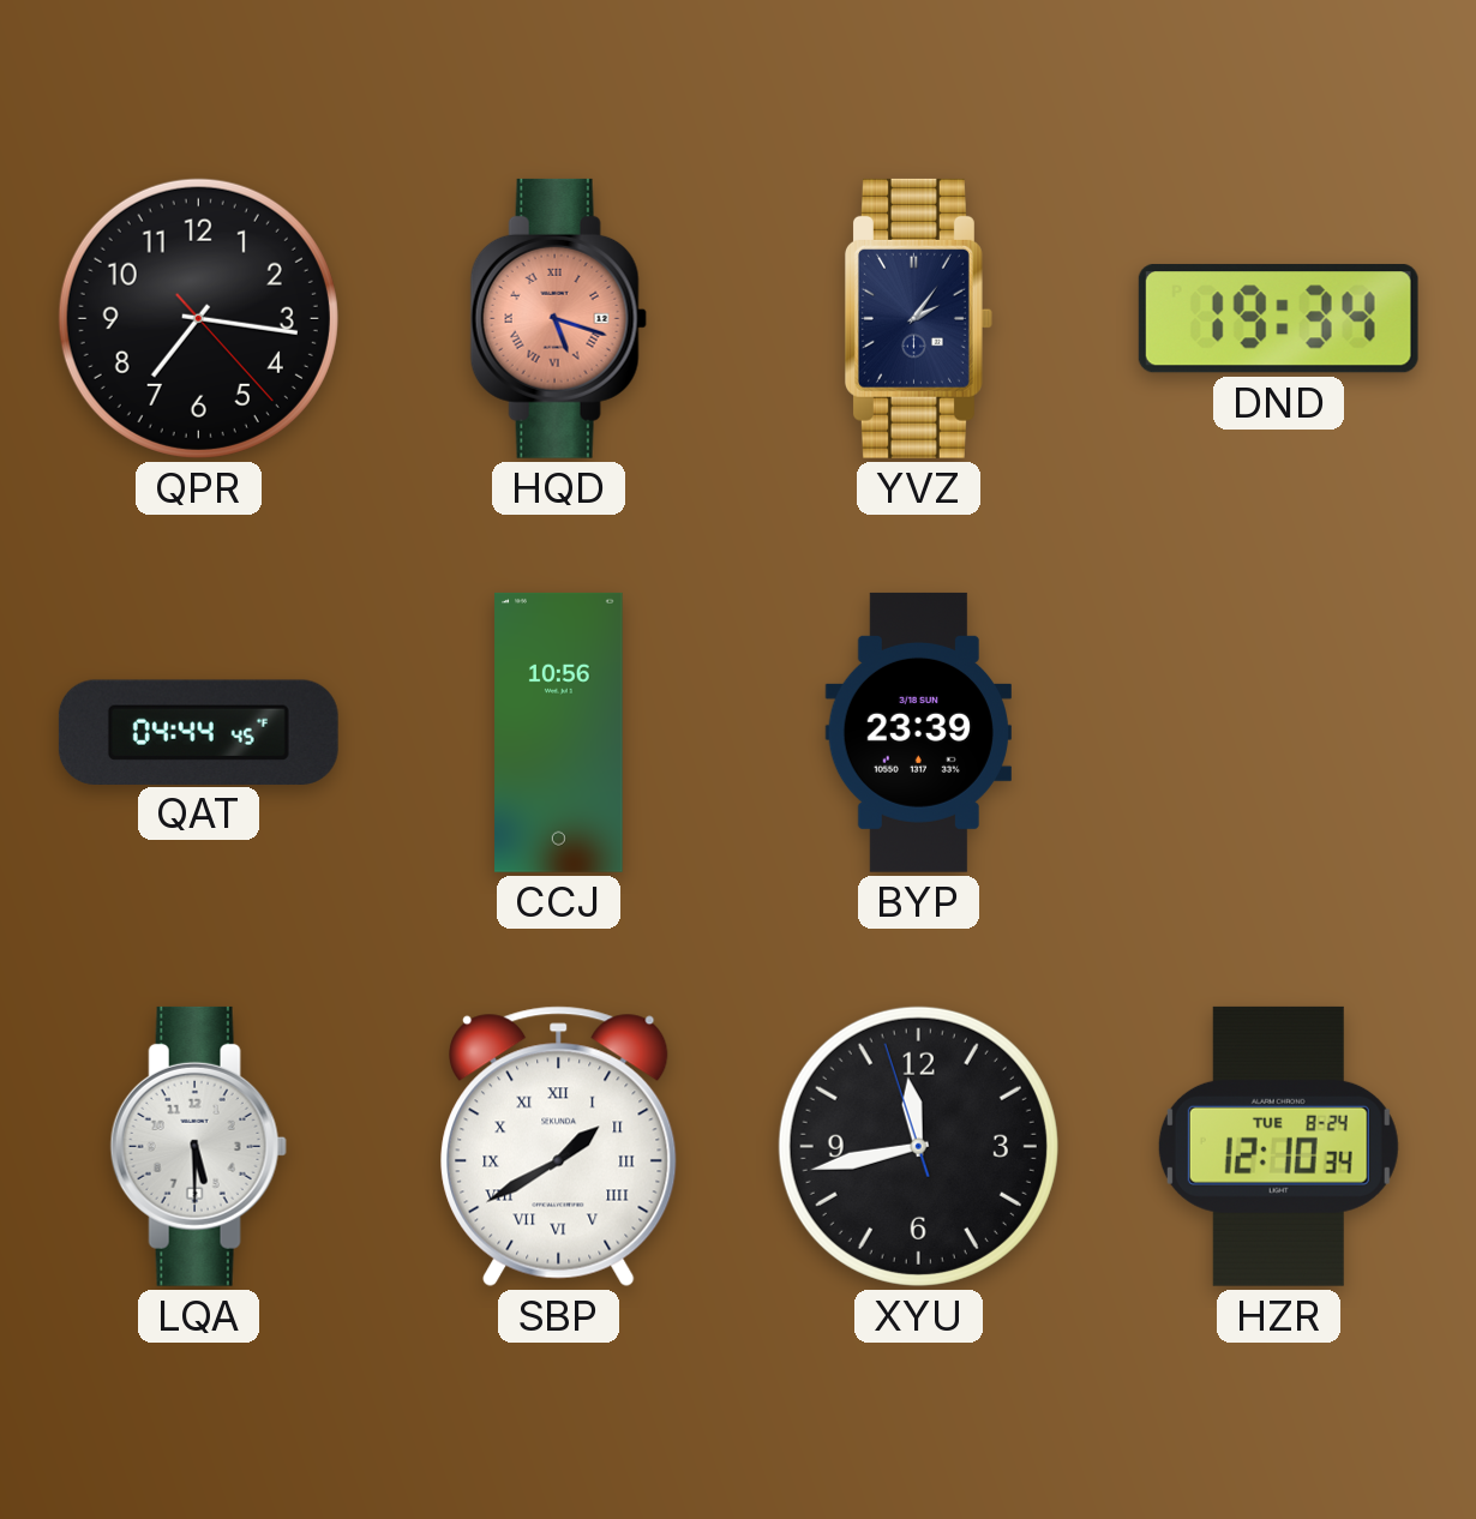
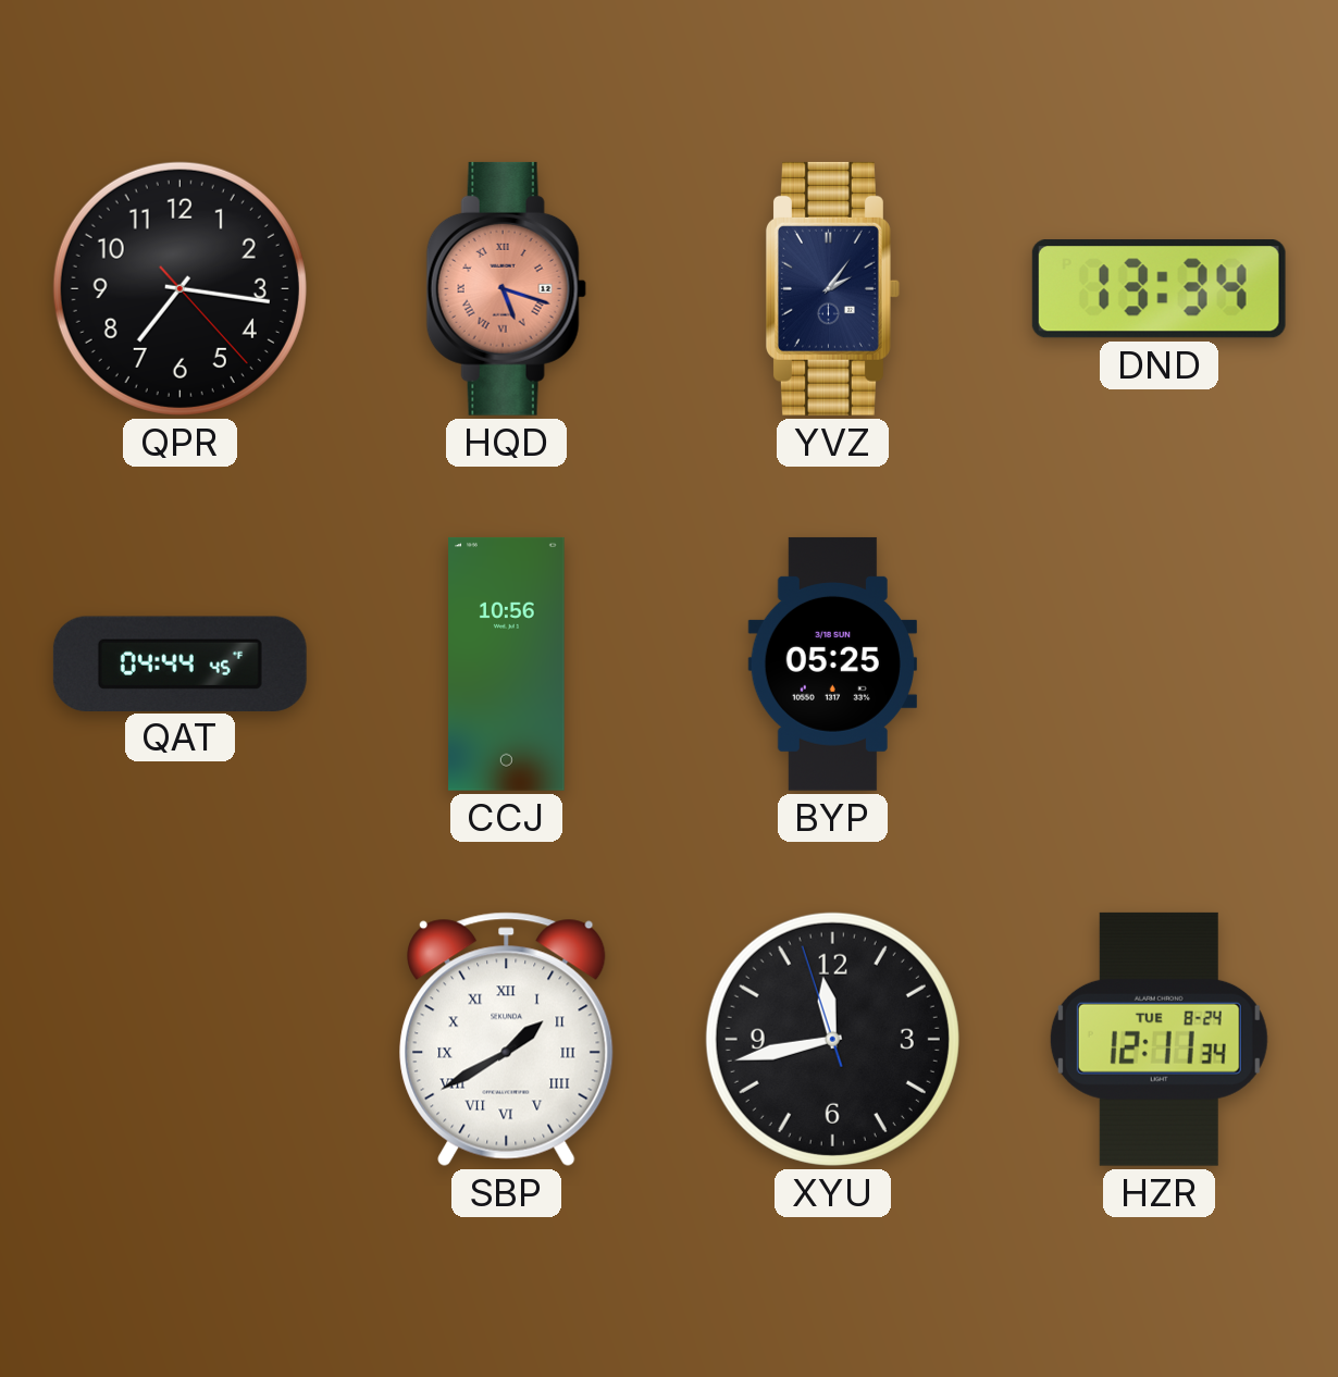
DND: 19:34 -> 13:34
BYP: 23:39 -> 05:25
LQA: 5:30 -> none
HZR: 12:10 -> 12:11
